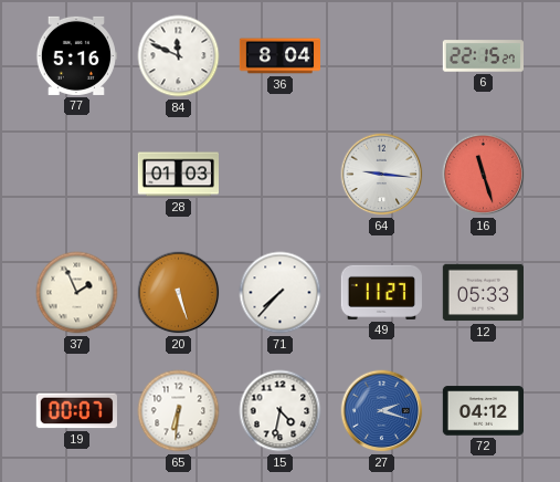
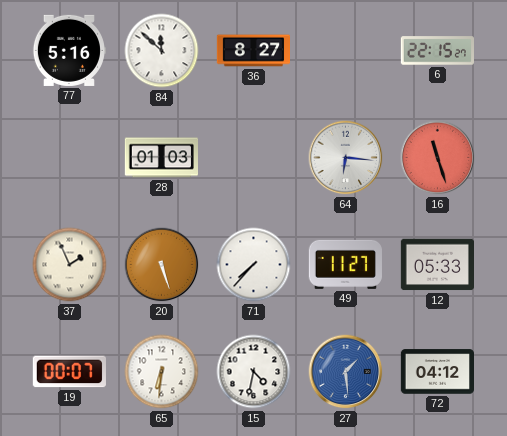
84: 11:49 -> 11:52
36: 8:04 -> 8:27
64: 9:16 -> 6:16
27: 2:18 -> 1:29
